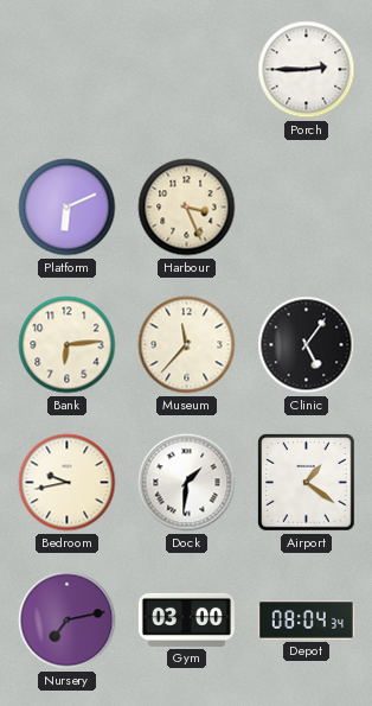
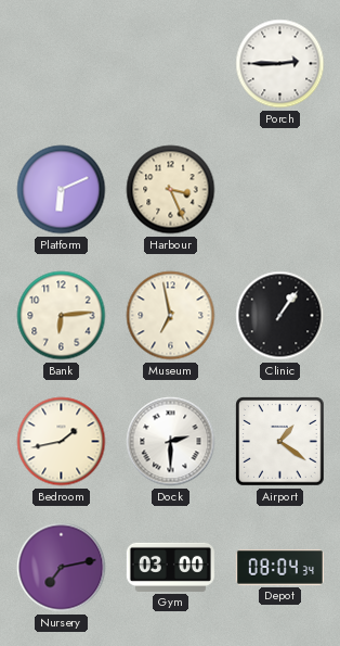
Museum: 11:37 -> 6:58
Clinic: 5:06 -> 1:06
Bedroom: 9:43 -> 1:43
Dock: 1:31 -> 2:30
